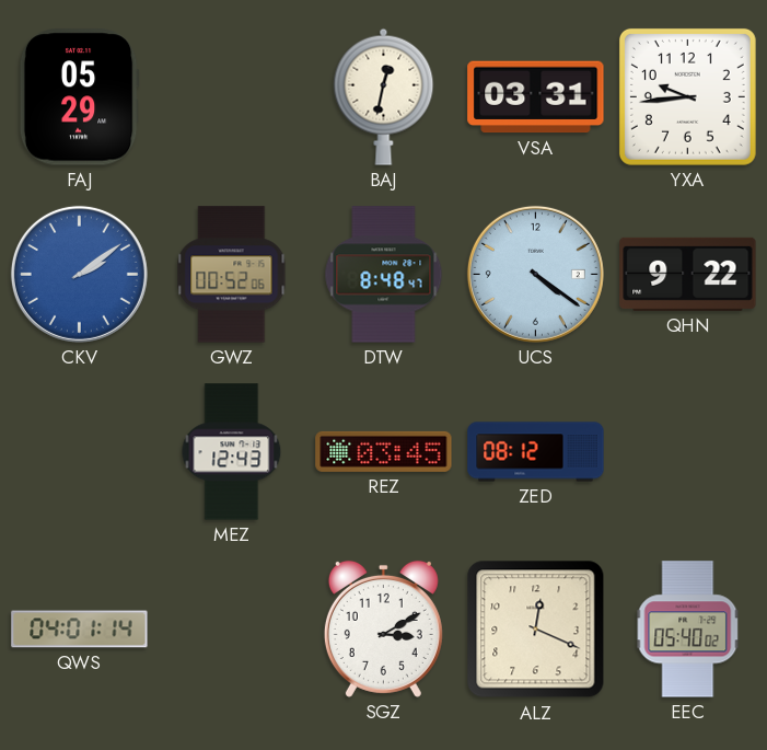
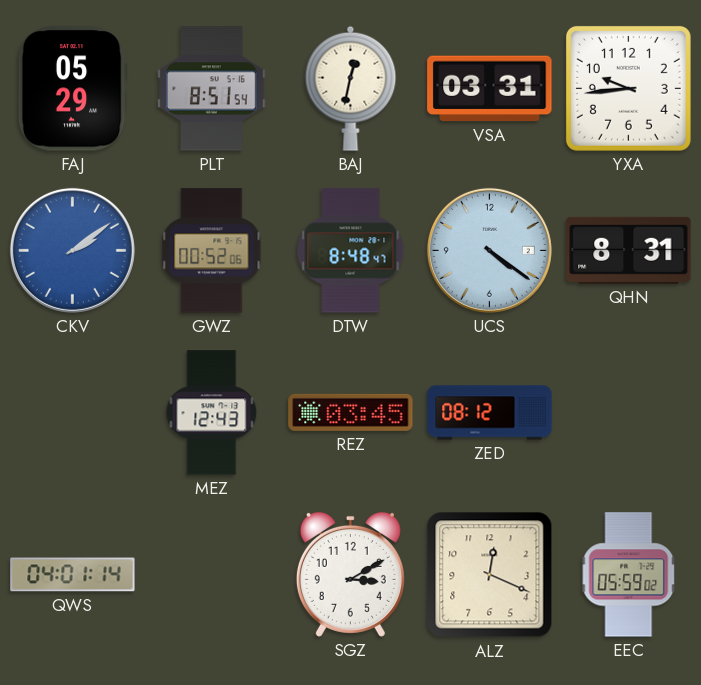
PLT: none -> 8:51
QHN: 9:22 -> 8:31
EEC: 05:40 -> 05:59
